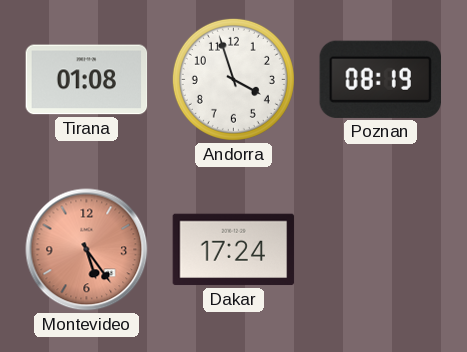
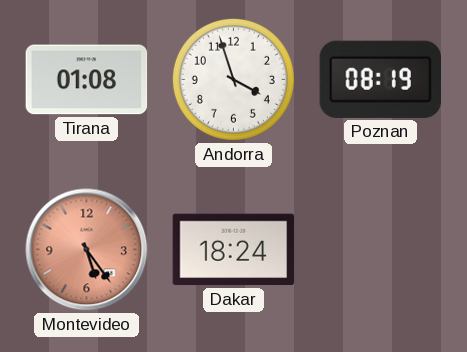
Dakar: 17:24 -> 18:24
